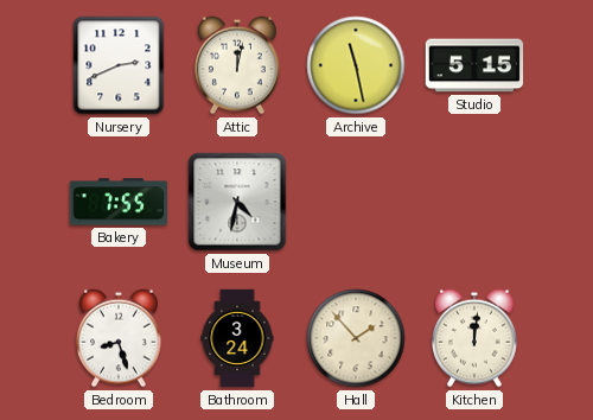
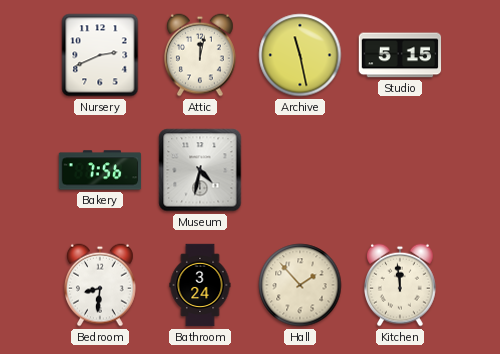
Bakery: 7:55 -> 7:56
Bedroom: 8:27 -> 8:31
Kitchen: 12:01 -> 11:59
